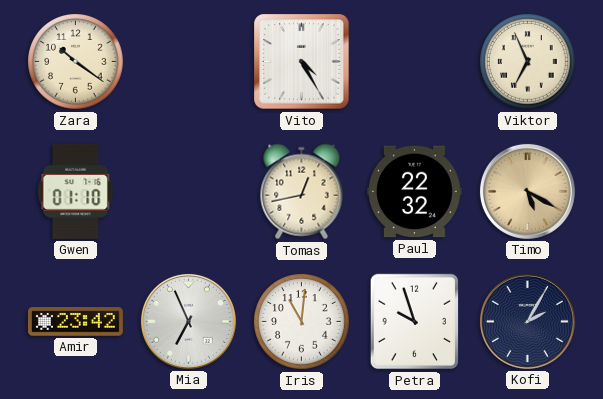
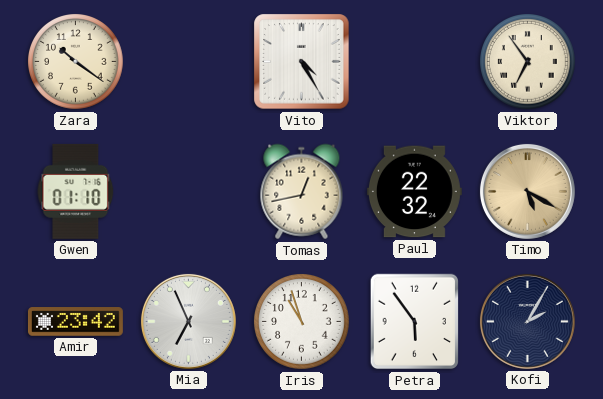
Viktor: 6:56 -> 6:54
Iris: 11:01 -> 10:57
Petra: 9:57 -> 5:54
